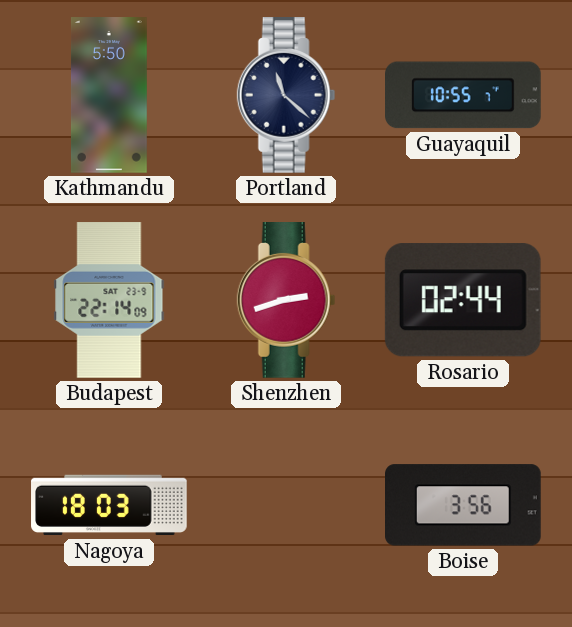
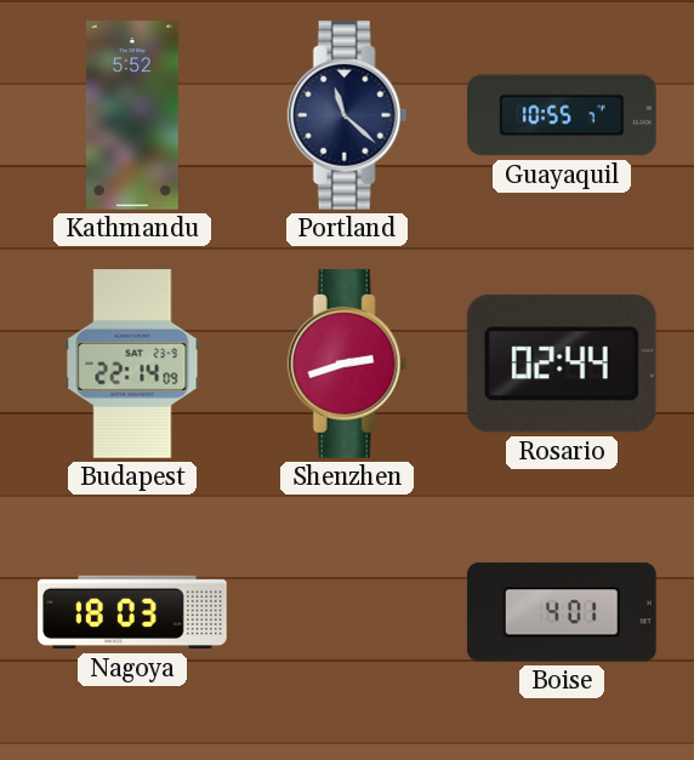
Kathmandu: 5:50 -> 5:52
Boise: 3:56 -> 4:01
